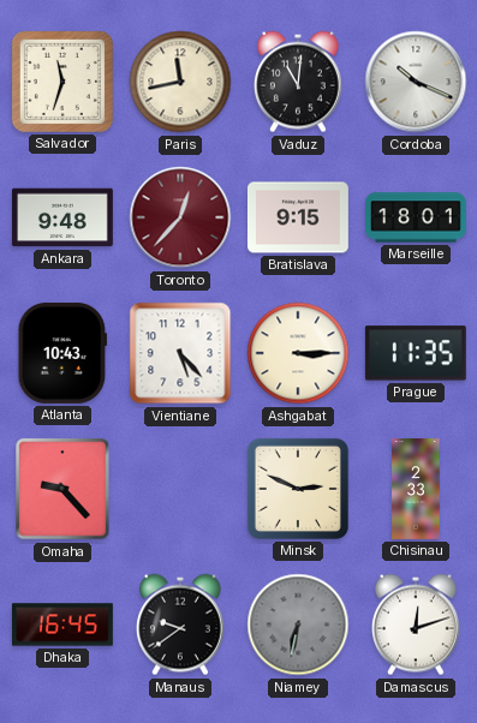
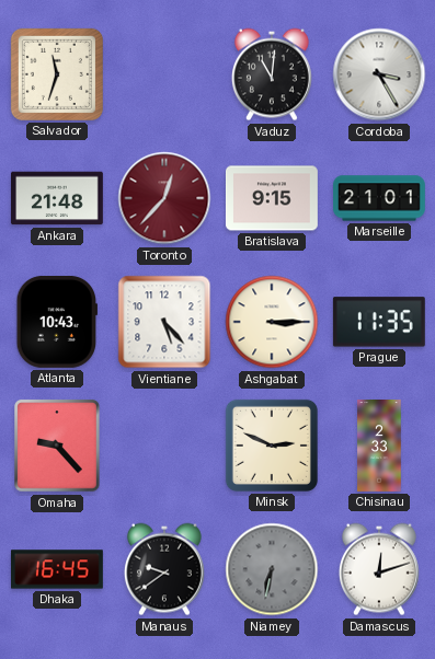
Paris: 11:43 -> none
Cordoba: 10:19 -> 3:25
Ankara: 9:48 -> 21:48
Marseille: 18:01 -> 21:01
